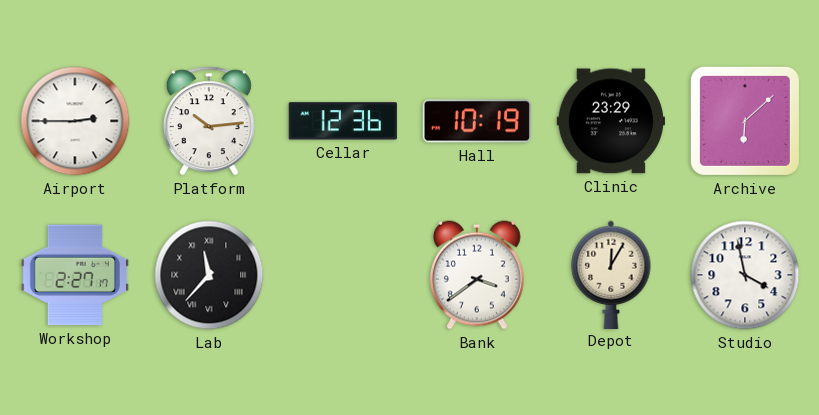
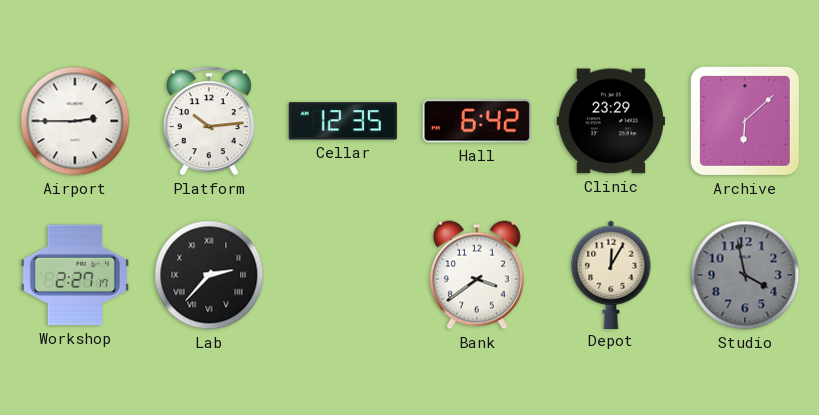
Cellar: 12:36 -> 12:35
Hall: 10:19 -> 6:42
Lab: 11:37 -> 2:37
Studio dial: white -> grey
